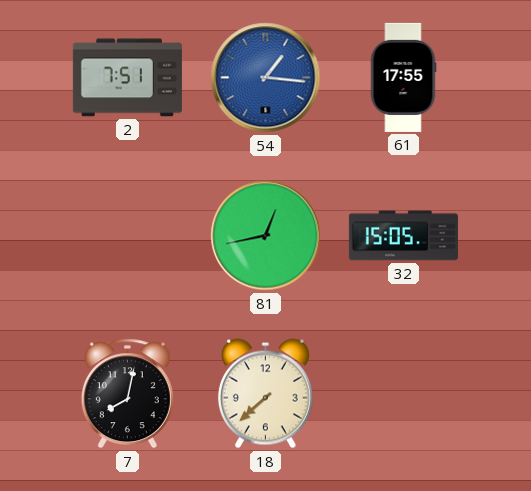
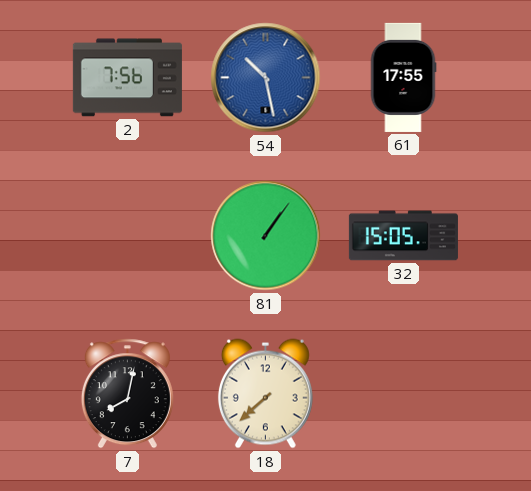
2: 7:51 -> 7:56
54: 1:16 -> 10:28
81: 12:43 -> 1:06
